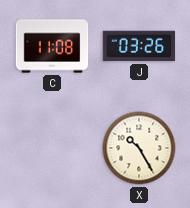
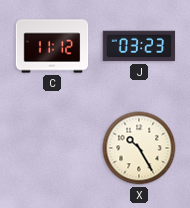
C: 11:08 -> 11:12
J: 03:26 -> 03:23
